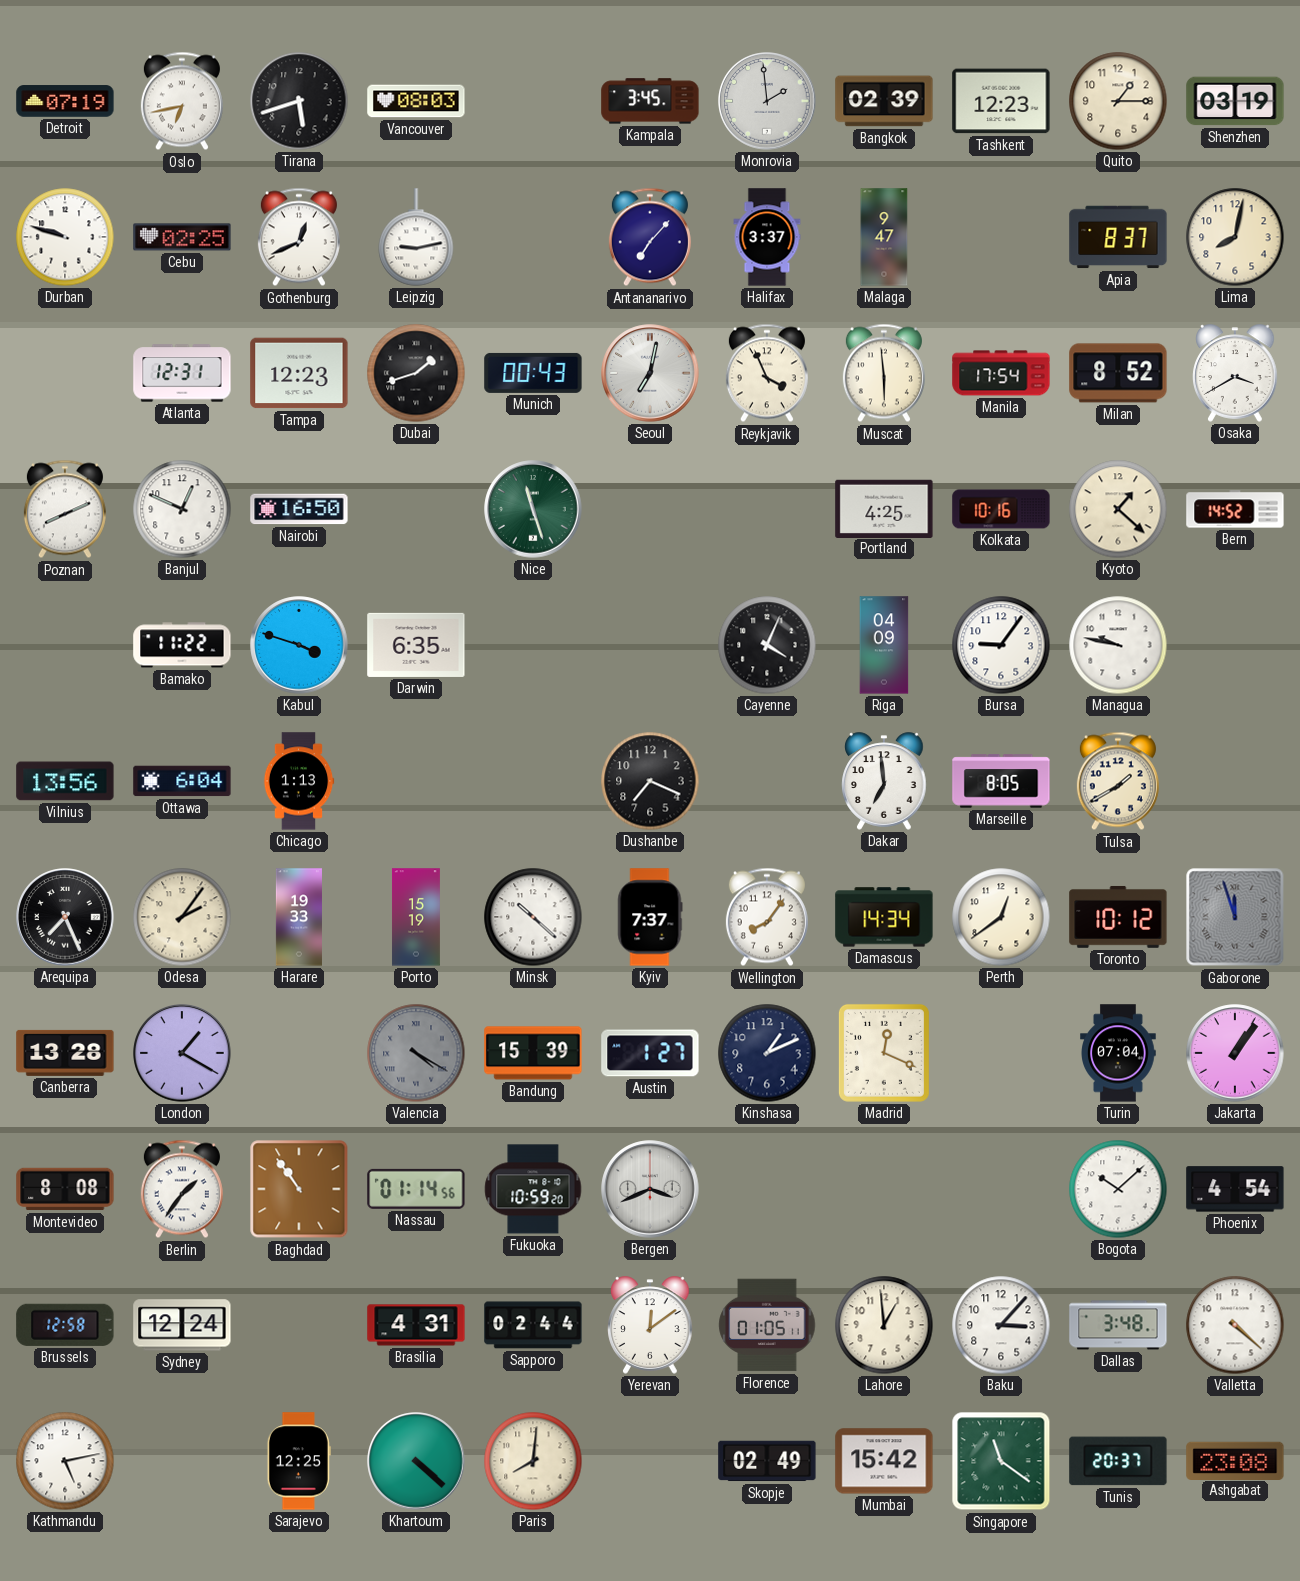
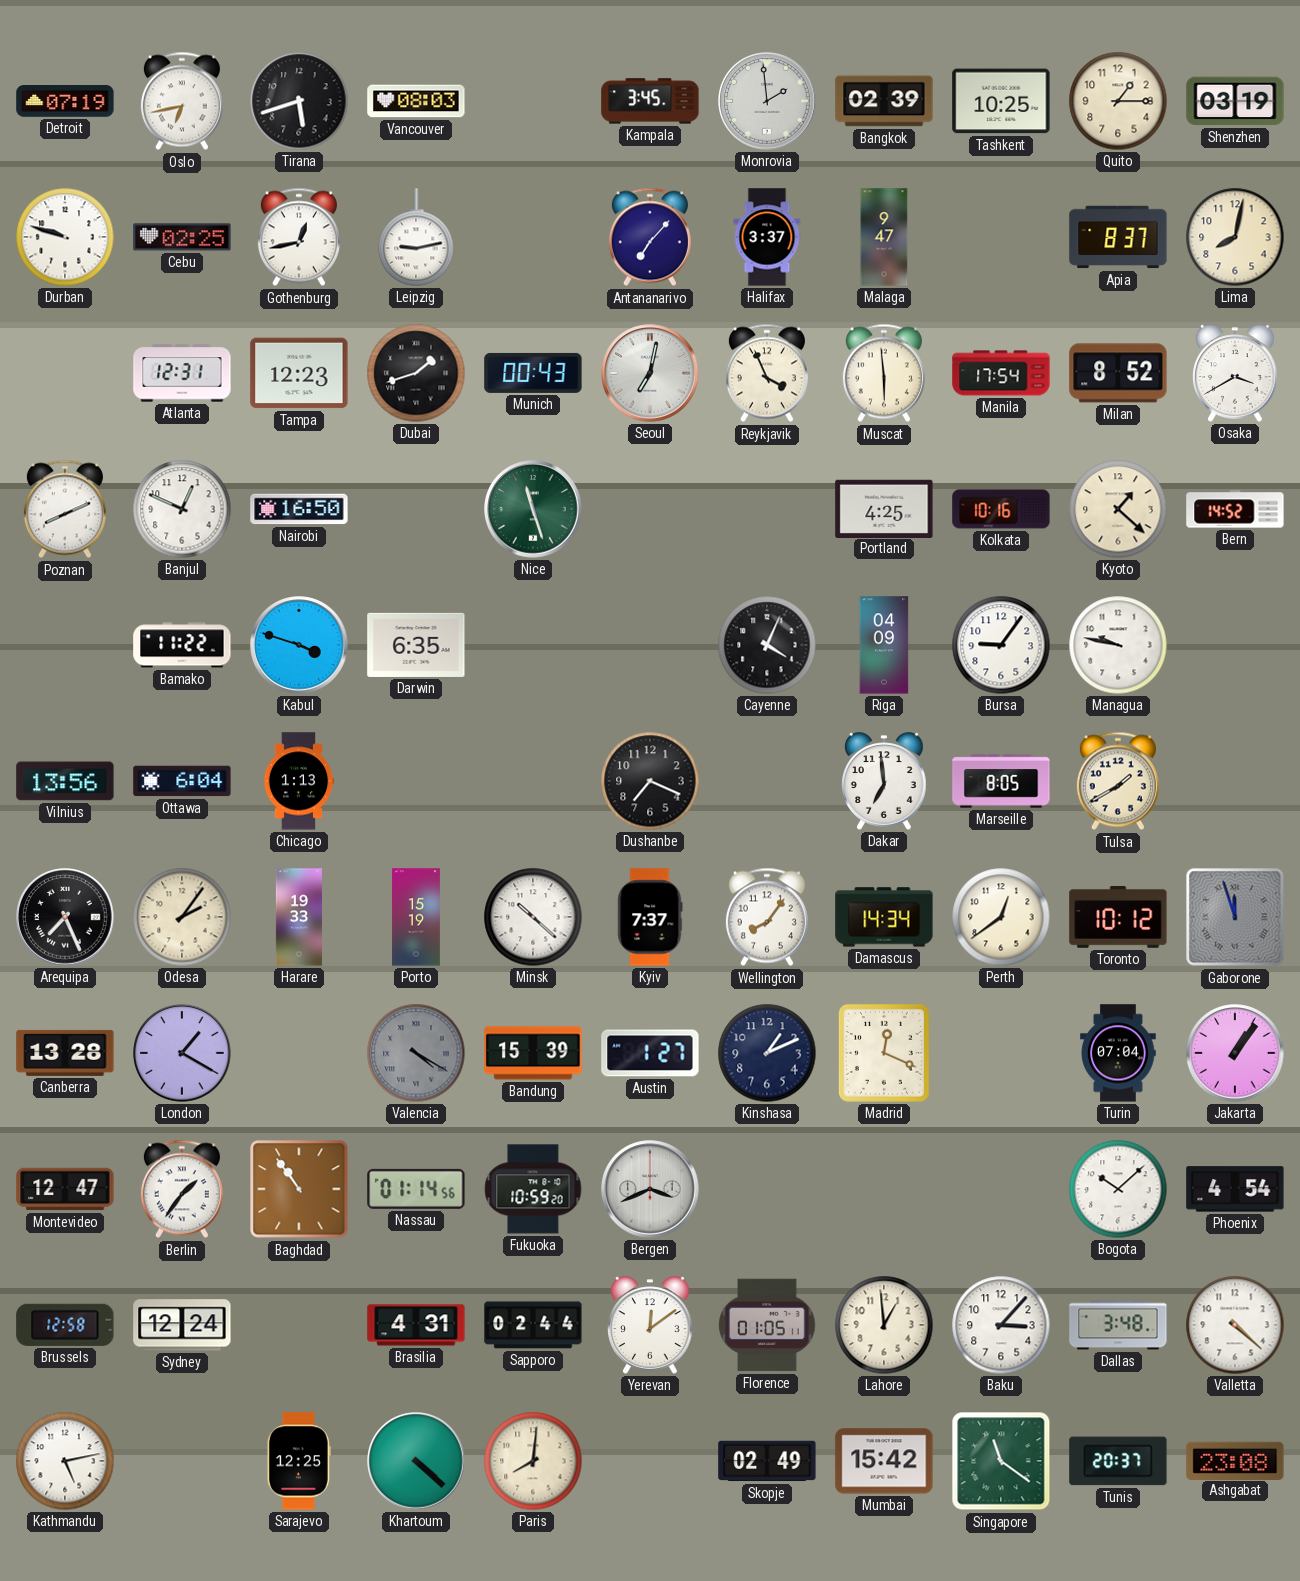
Tashkent: 12:23 -> 10:25
Gothenburg: 12:41 -> 12:43
Montevideo: 8:08 -> 12:47
